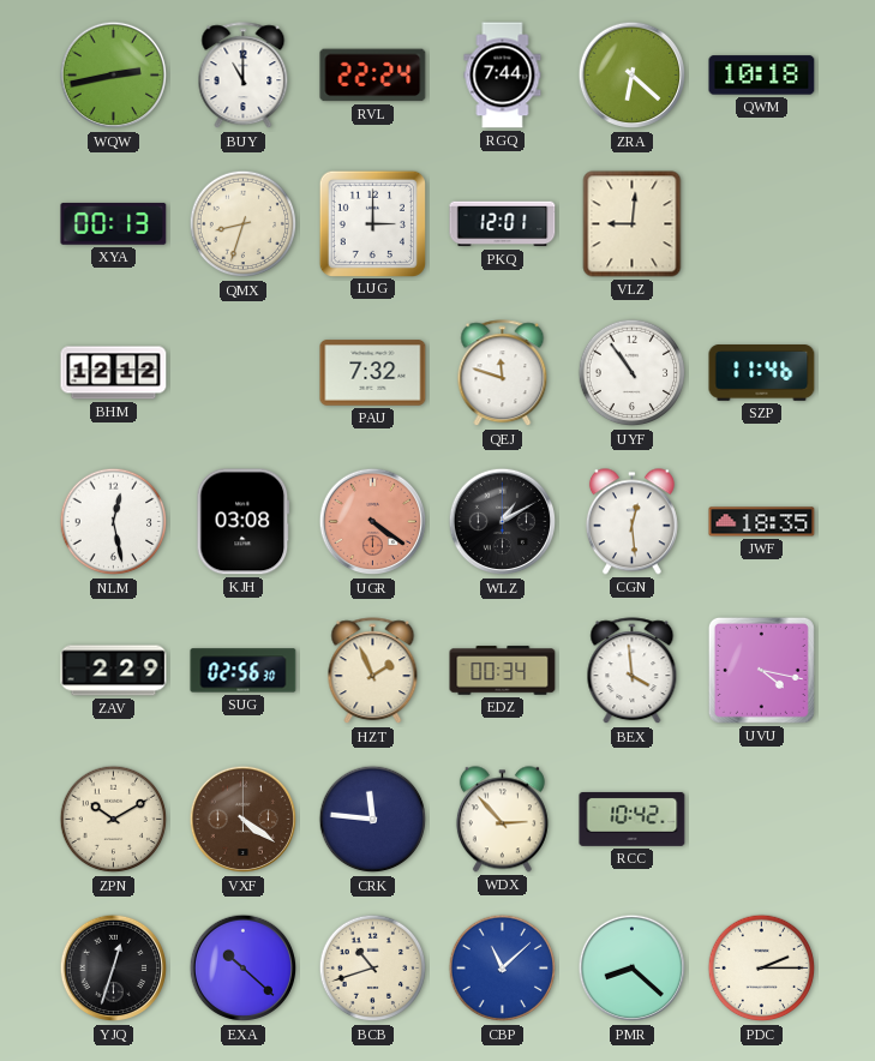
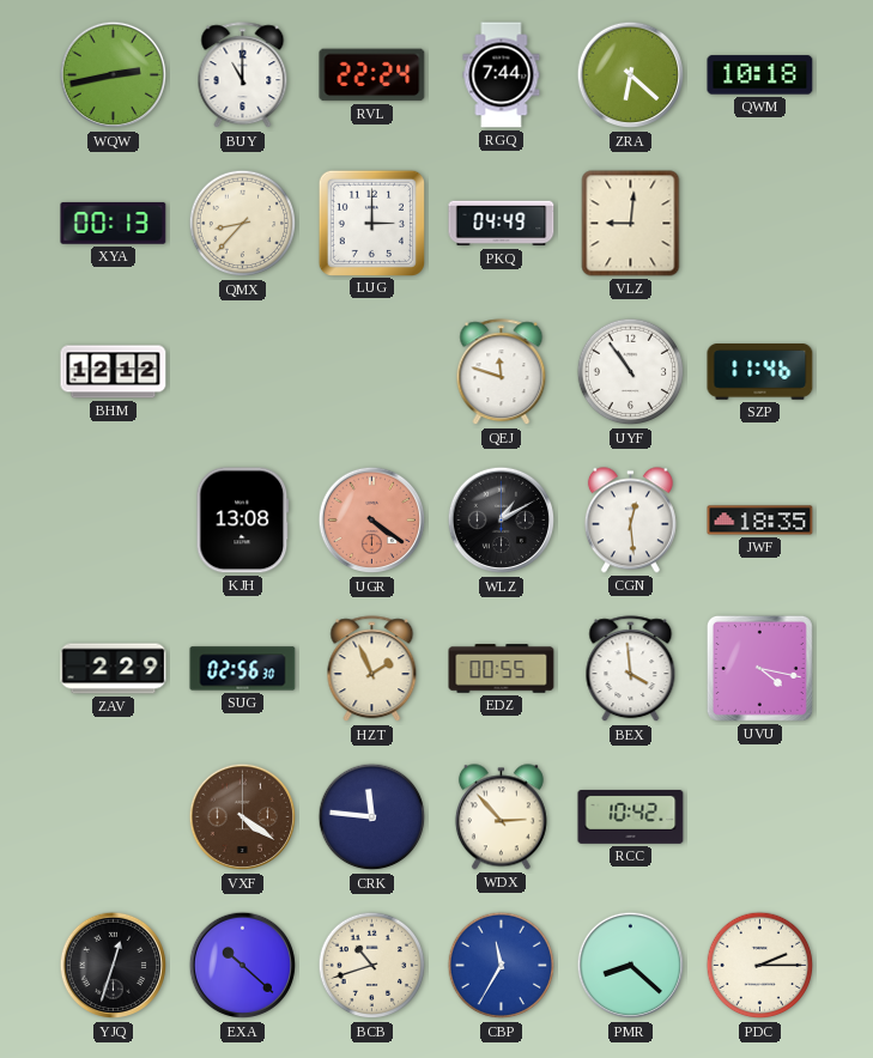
QMX: 8:33 -> 8:37
PKQ: 12:01 -> 04:49
PAU: 7:32 -> none
NLM: 12:28 -> none
KJH: 03:08 -> 13:08
EDZ: 00:34 -> 00:55
ZPN: 10:10 -> none
CBP: 11:08 -> 11:35
